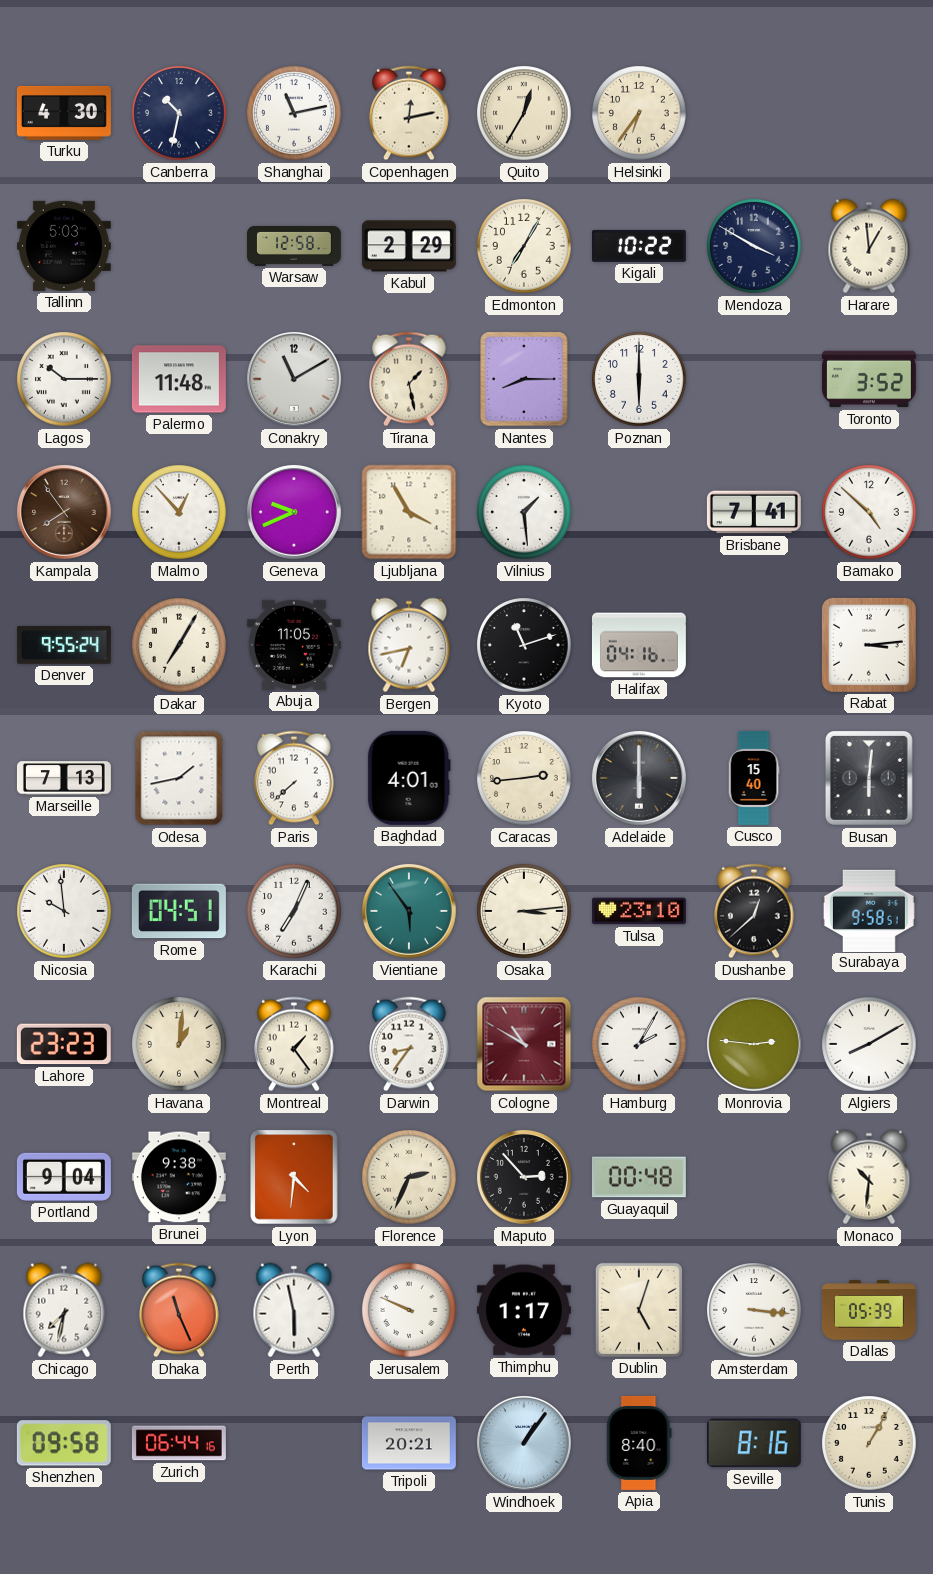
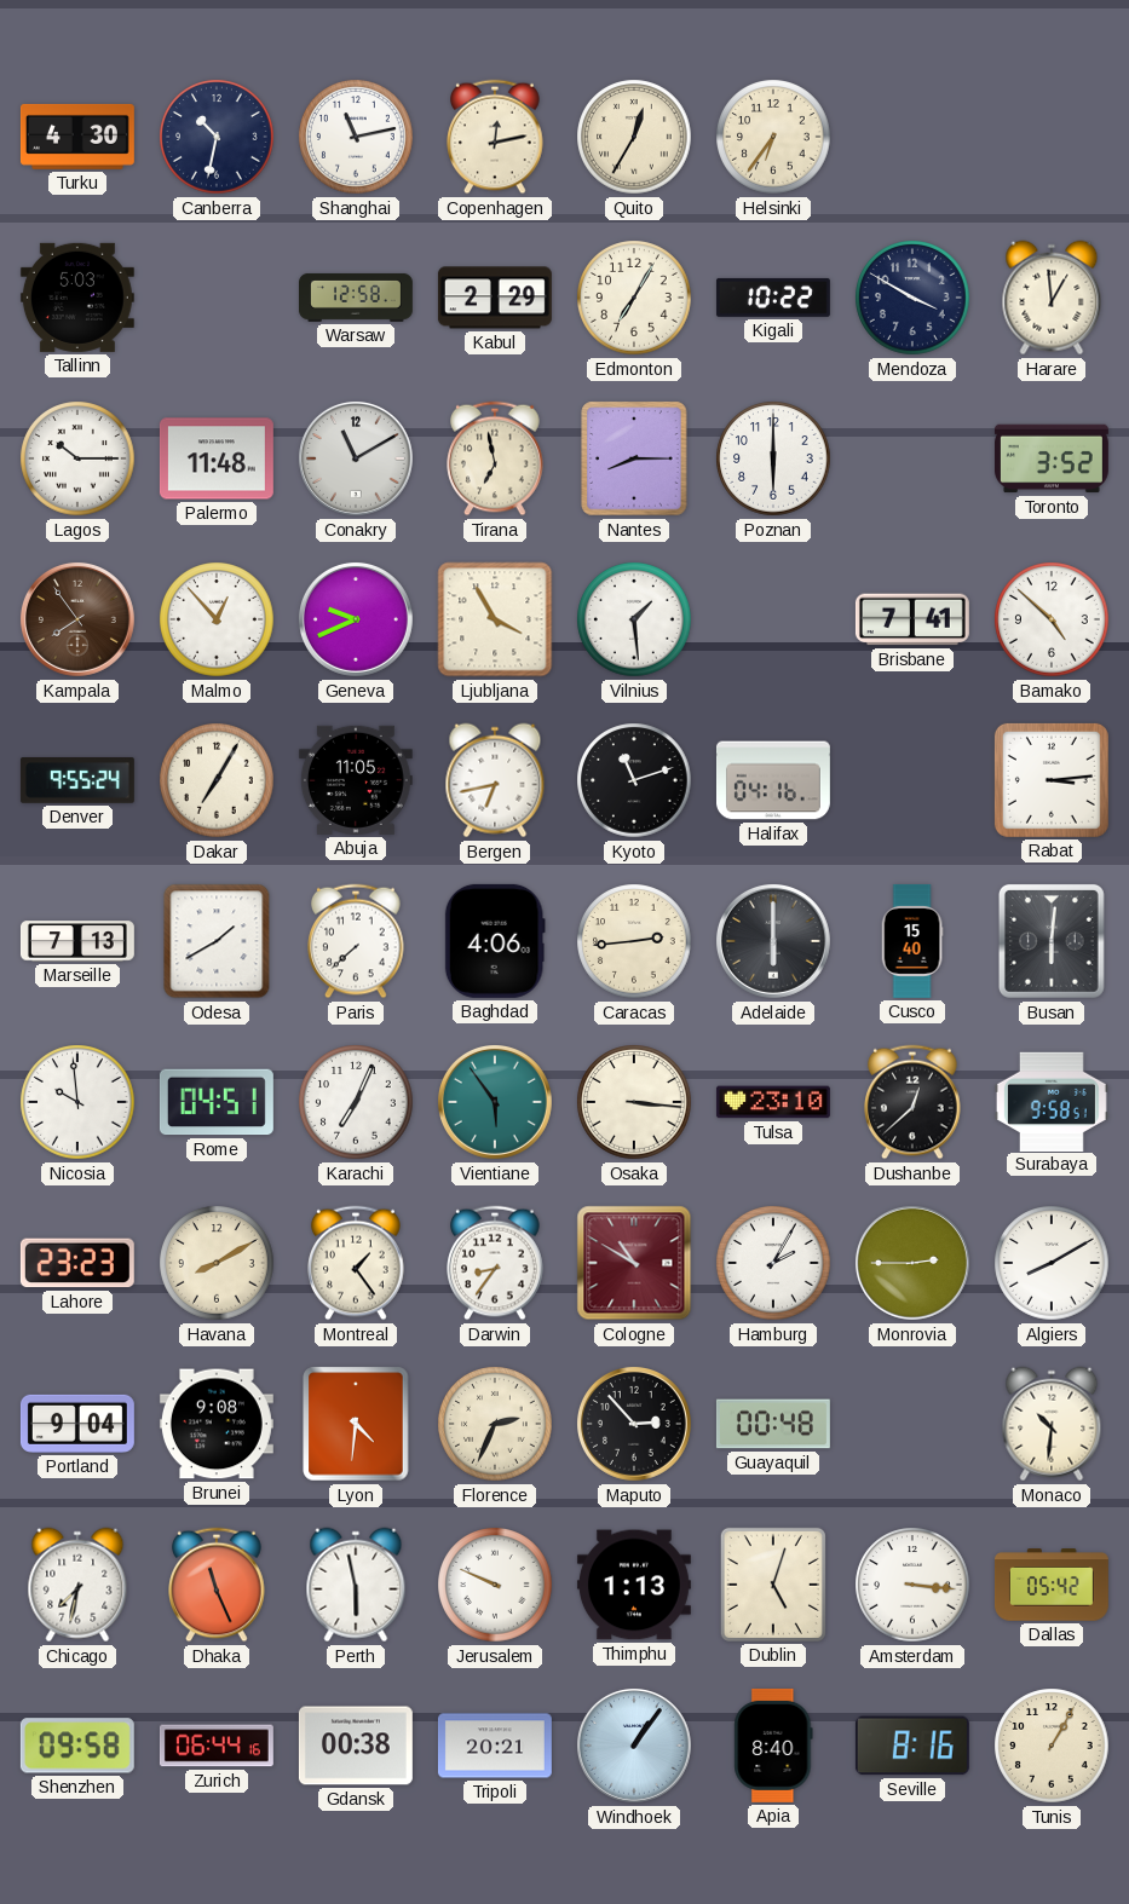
Tirana: 1:28 -> 6:58
Odesa: 1:43 -> 1:40
Baghdad: 4:01 -> 4:06
Osaka: 3:14 -> 3:16
Havana: 1:01 -> 8:10
Monrovia: 2:46 -> 2:45
Brunei: 9:38 -> 9:08
Thimphu: 1:17 -> 1:13
Dallas: 05:39 -> 05:42
Gdansk: none -> 00:38
